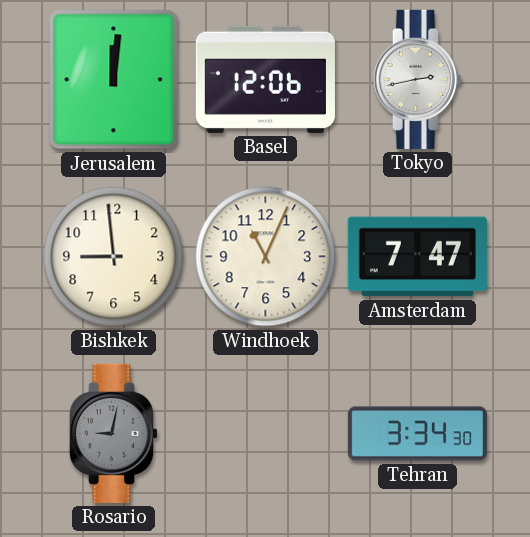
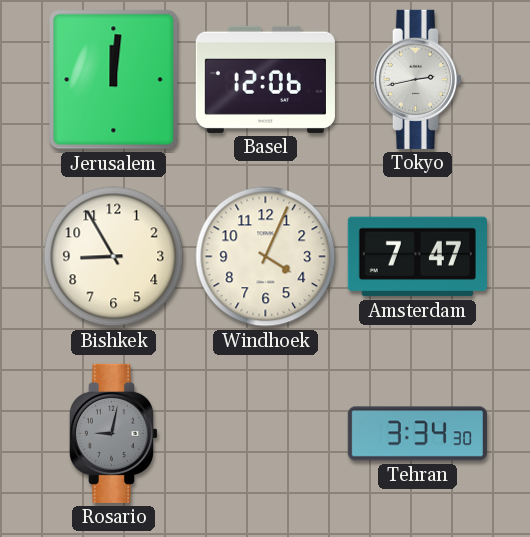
Bishkek: 8:59 -> 8:55
Windhoek: 11:04 -> 4:04
